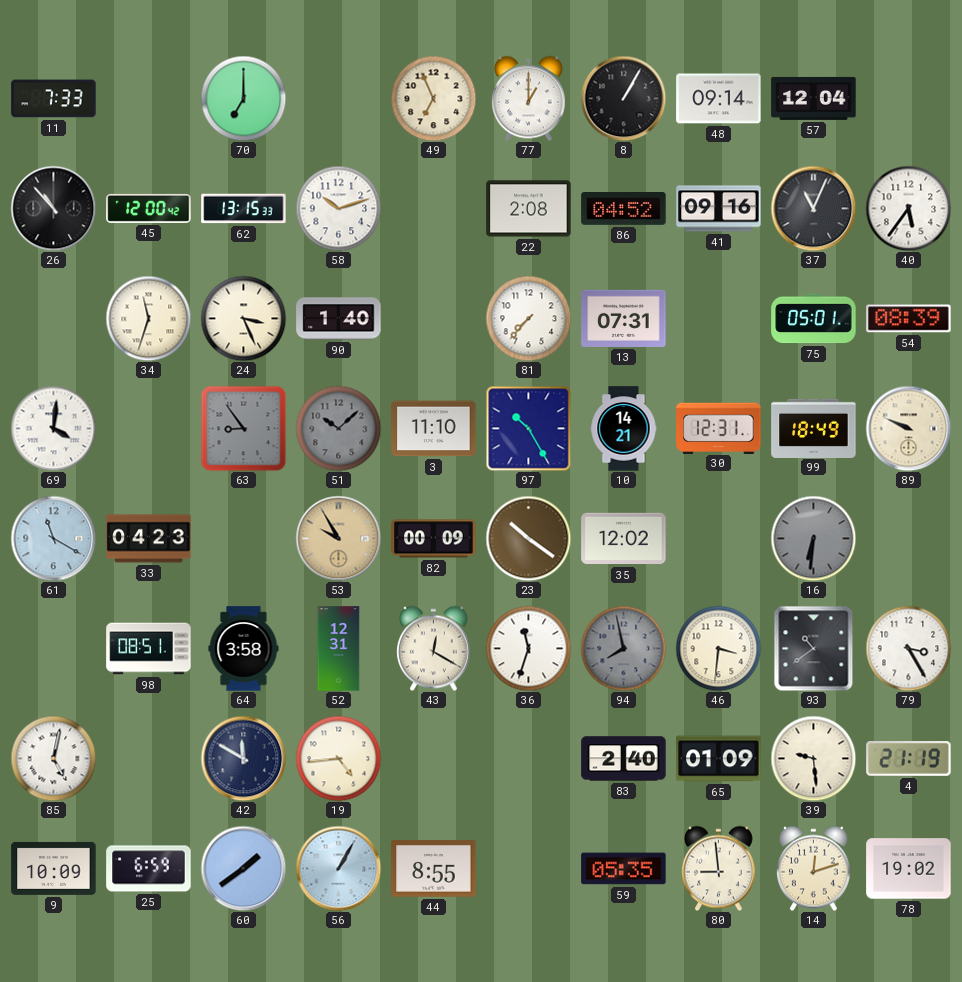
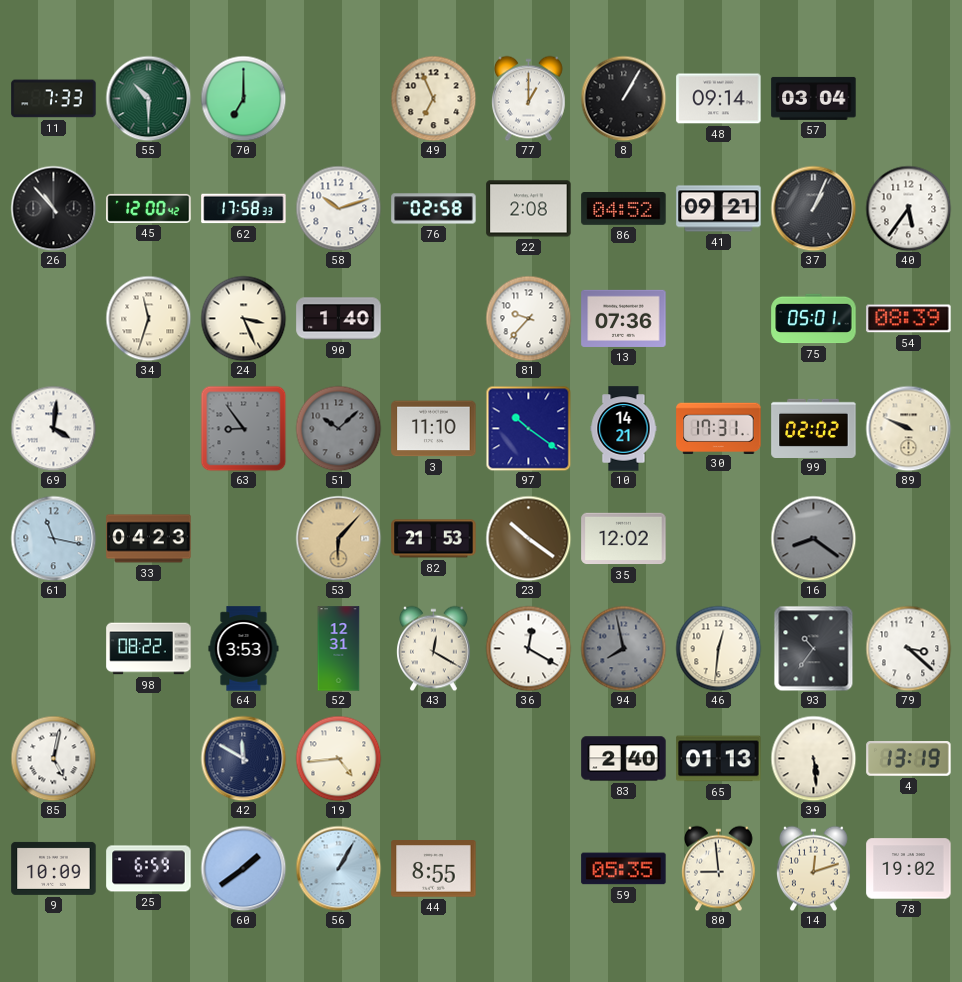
55: none -> 10:30
57: 12:04 -> 03:04
62: 13:15 -> 17:58
76: none -> 02:58
41: 09:16 -> 09:21
37: 11:04 -> 1:04
81: 7:37 -> 9:37
13: 07:31 -> 07:36
97: 10:25 -> 10:21
30: 12:31 -> 17:31
99: 18:49 -> 02:02
61: 11:20 -> 11:17
53: 9:55 -> 6:07
82: 00:09 -> 21:53
16: 6:31 -> 8:21
98: 08:51 -> 08:22
64: 3:58 -> 3:53
36: 11:33 -> 12:20
46: 3:31 -> 12:31
93: 10:39 -> 10:36
79: 3:25 -> 3:22
65: 01:09 -> 01:13
39: 9:29 -> 5:29
4: 21:19 -> 13:19
